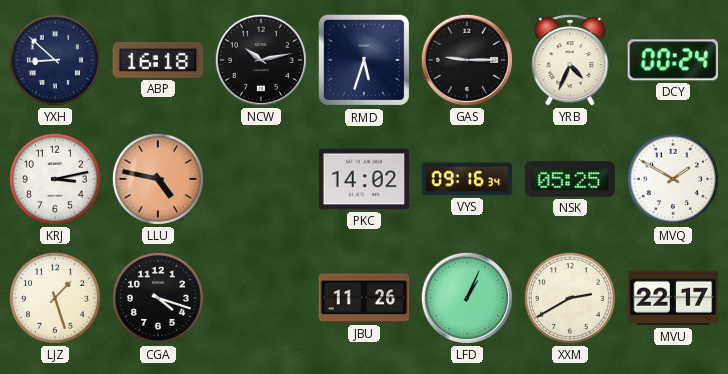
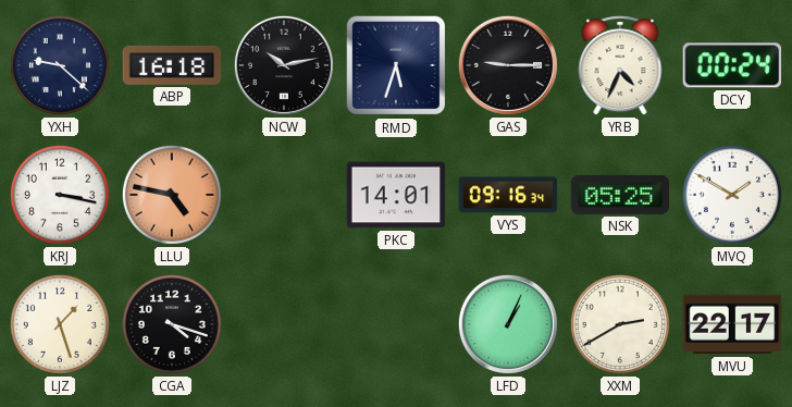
YXH: 8:52 -> 9:22
KRJ: 3:13 -> 3:17
PKC: 14:02 -> 14:01
JBU: 11:26 -> none
